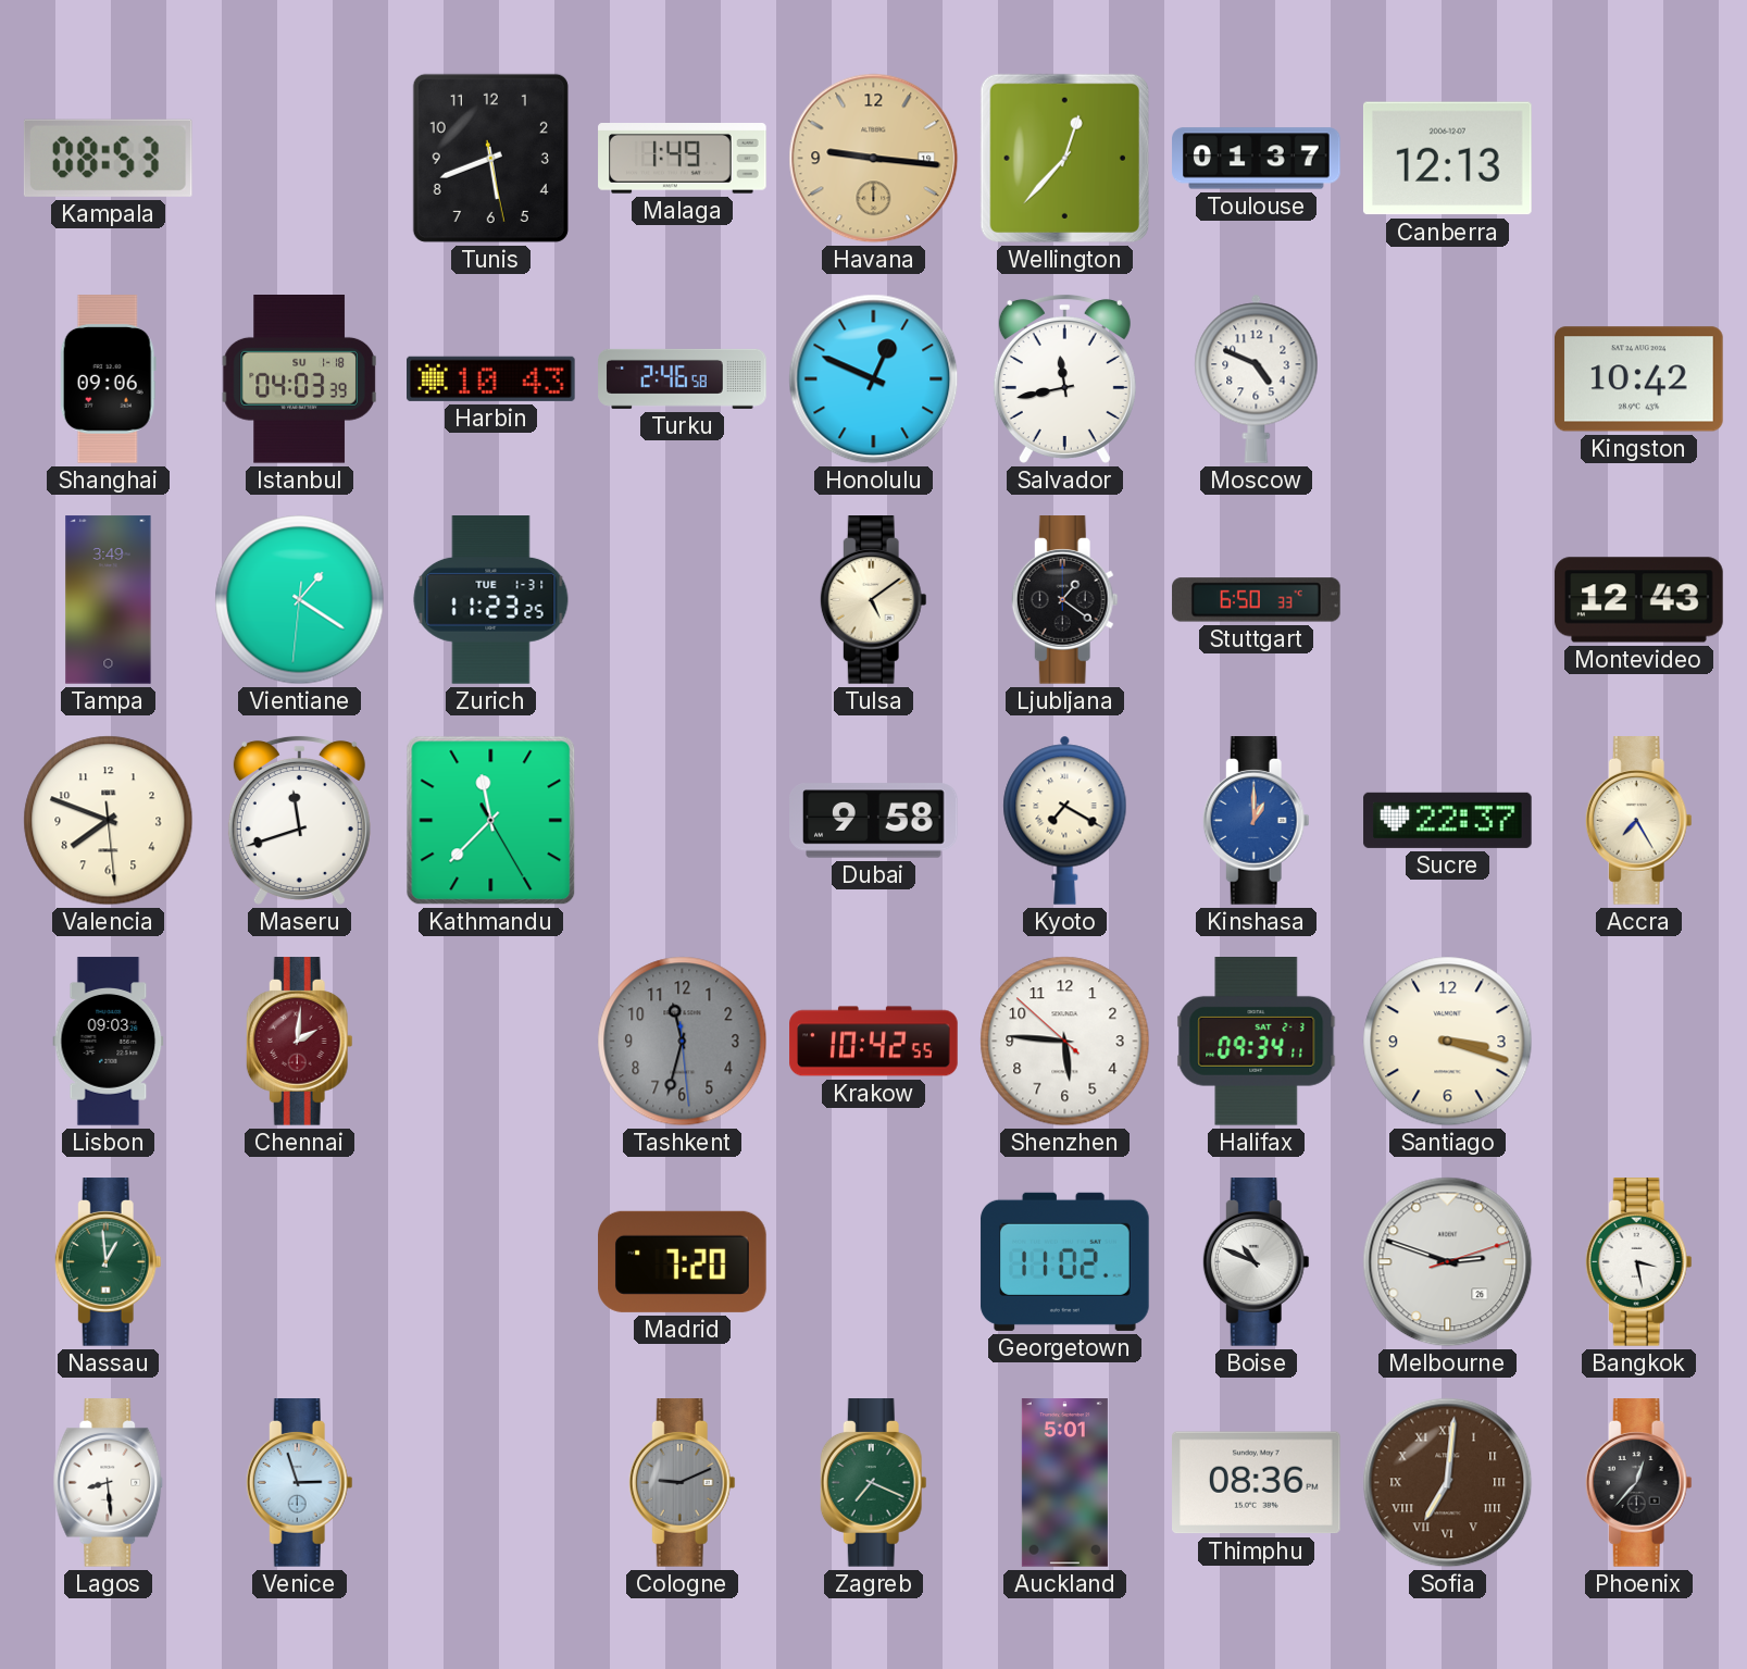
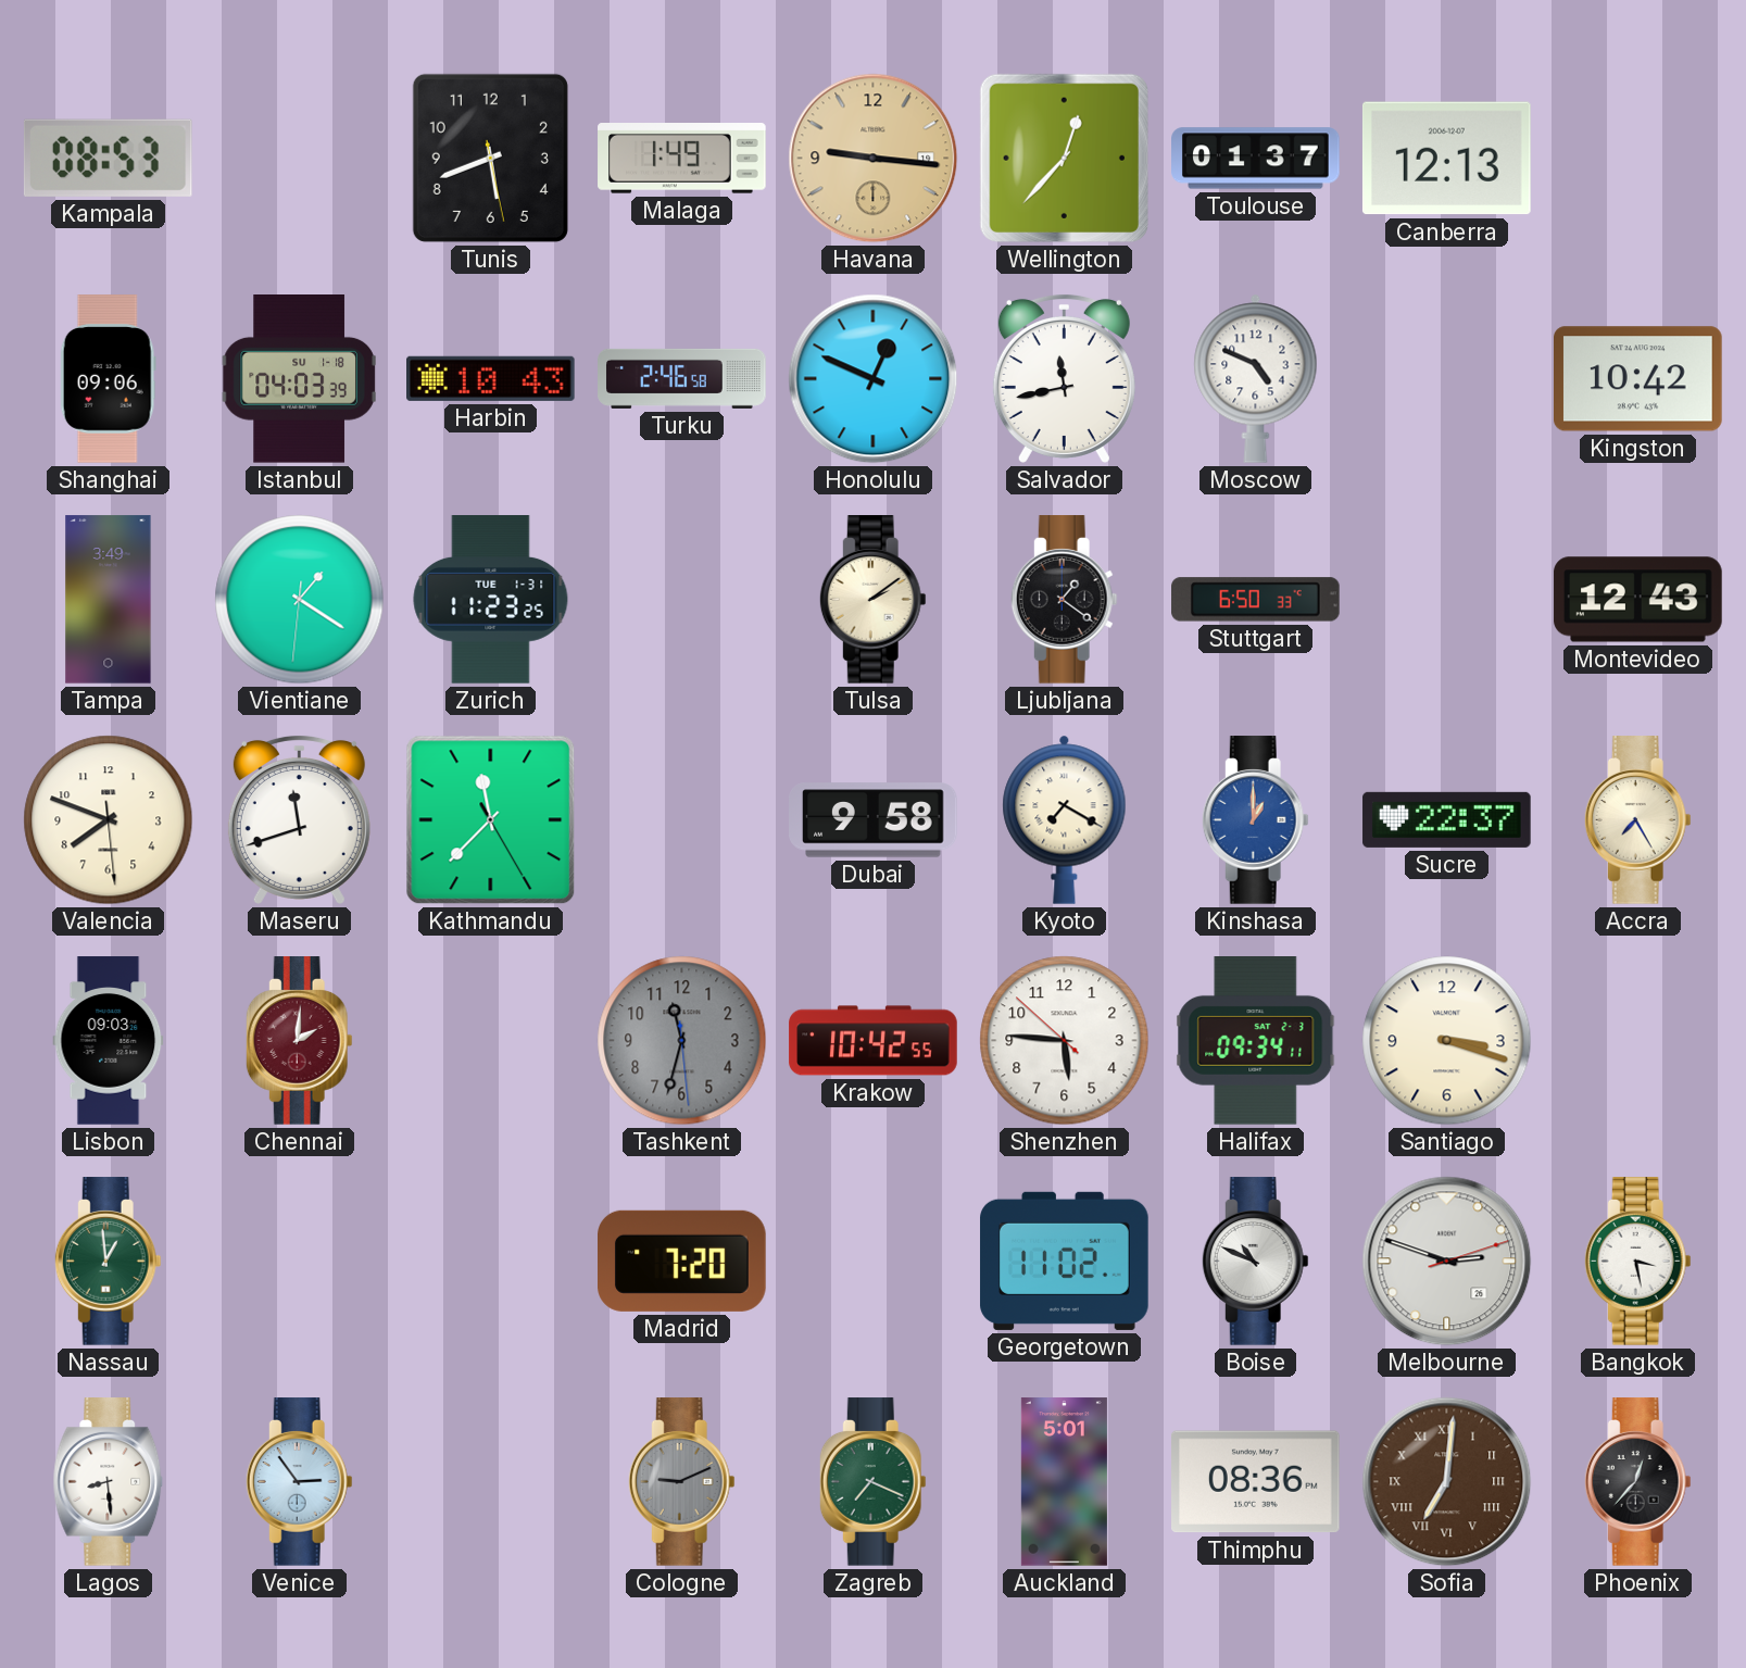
Tulsa: 5:09 -> 2:09
Venice: 2:57 -> 2:54
